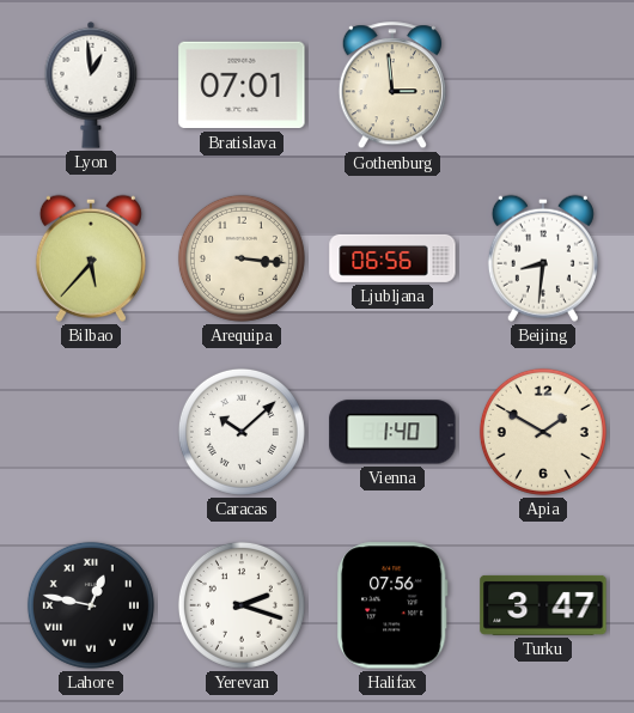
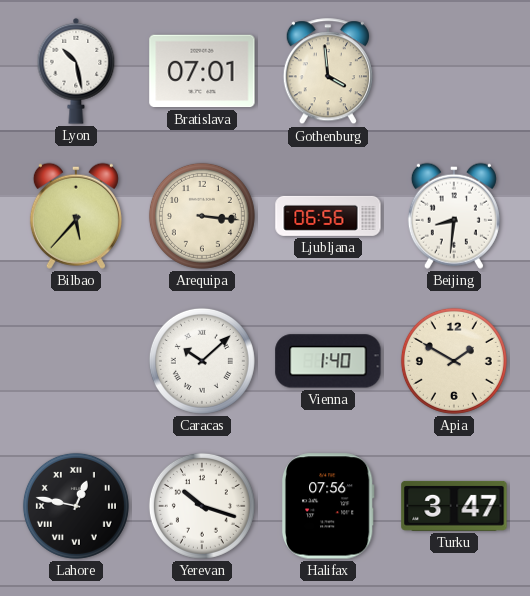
Lyon: 12:59 -> 10:28
Gothenburg: 2:59 -> 3:59
Yerevan: 2:18 -> 10:18
